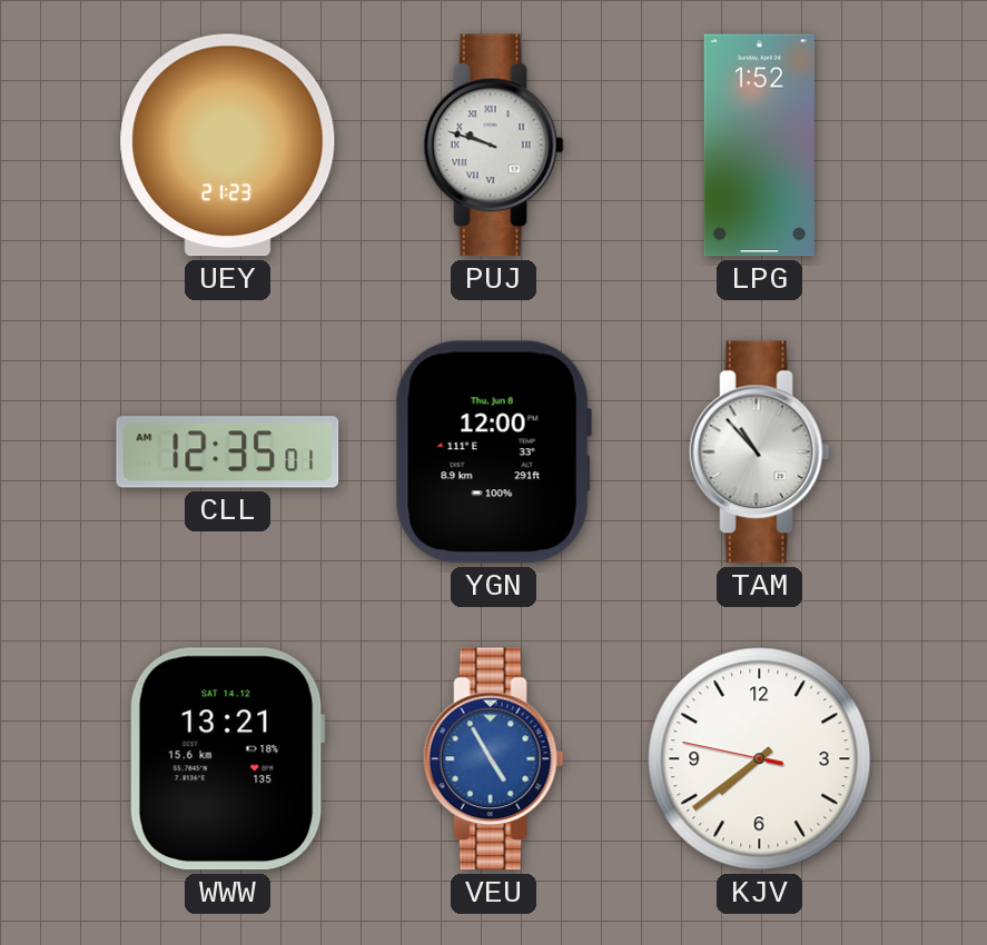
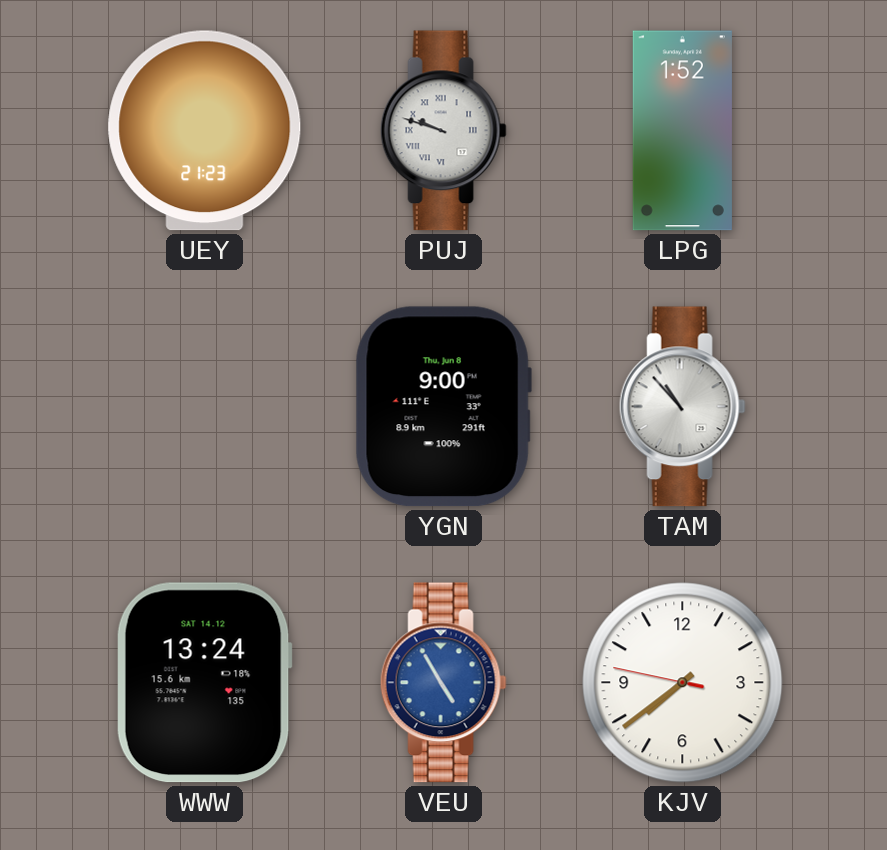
CLL: 12:35 -> none
YGN: 12:00 -> 9:00
WWW: 13:21 -> 13:24
